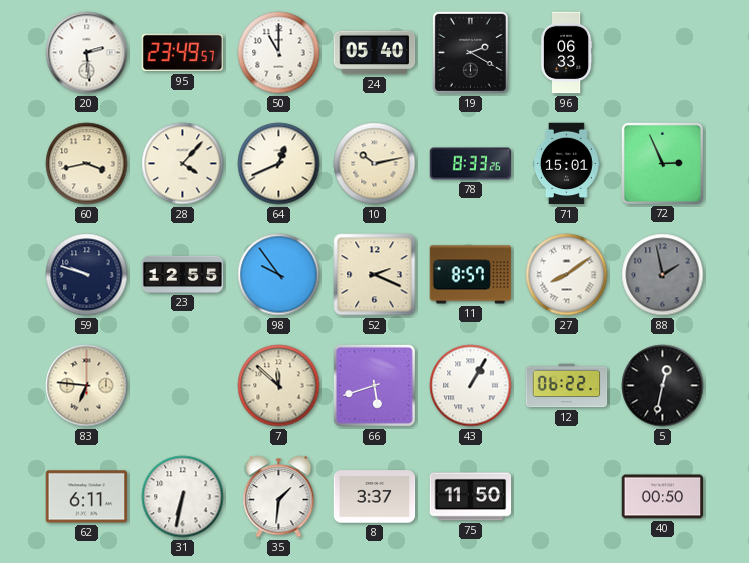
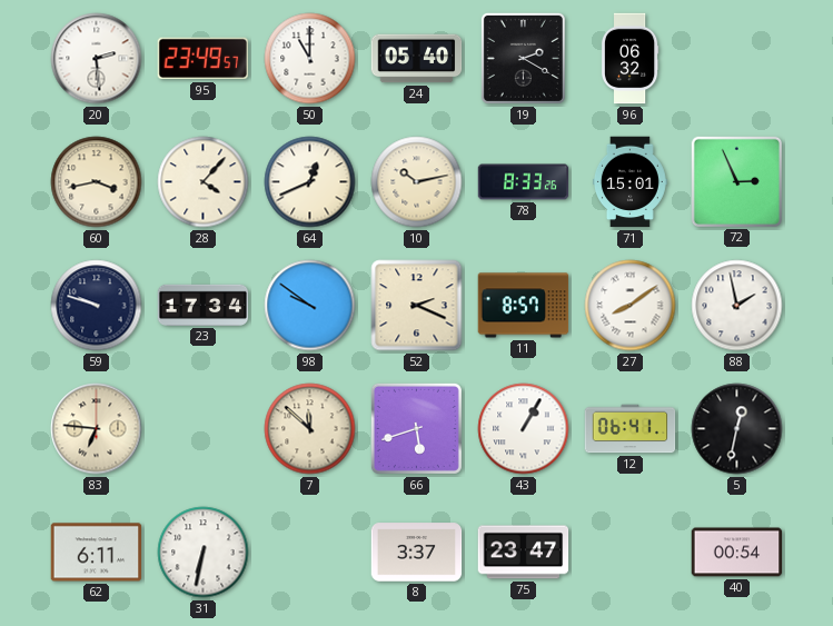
96: 06:33 -> 06:32
23: 12:55 -> 17:34
98: 9:54 -> 9:51
88 dial: grey -> white
12: 06:22 -> 06:41
35: 1:31 -> none
75: 11:50 -> 23:47
40: 00:50 -> 00:54
